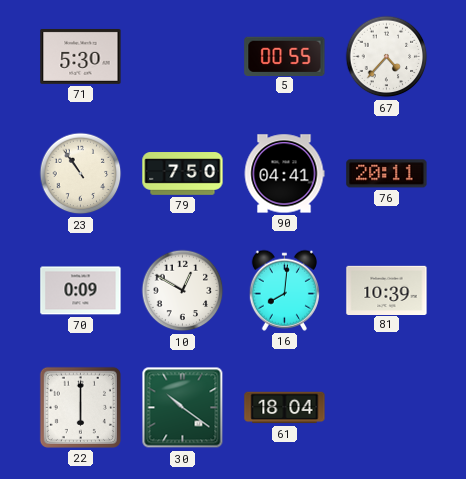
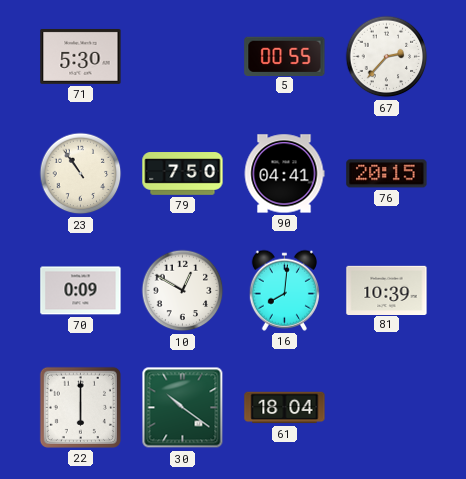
67: 4:37 -> 2:37
76: 20:11 -> 20:15
